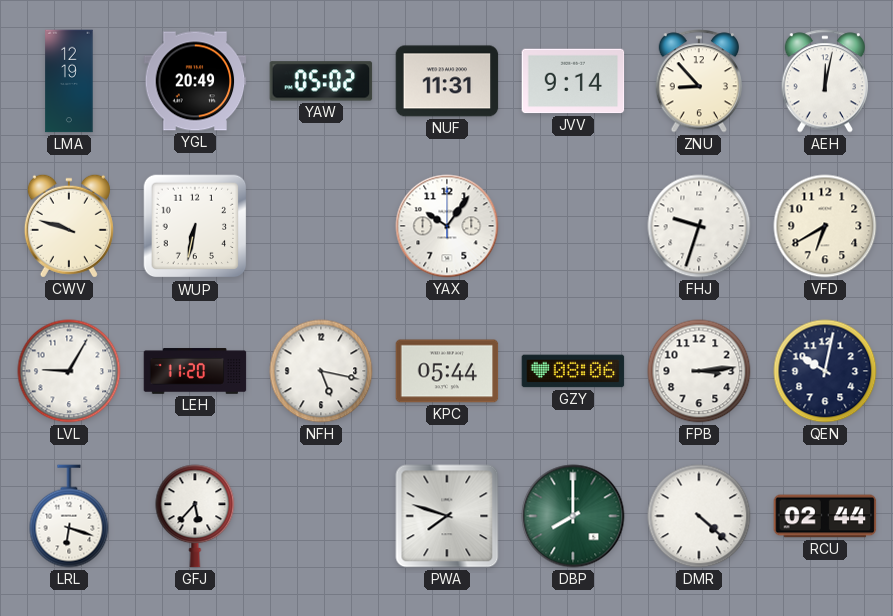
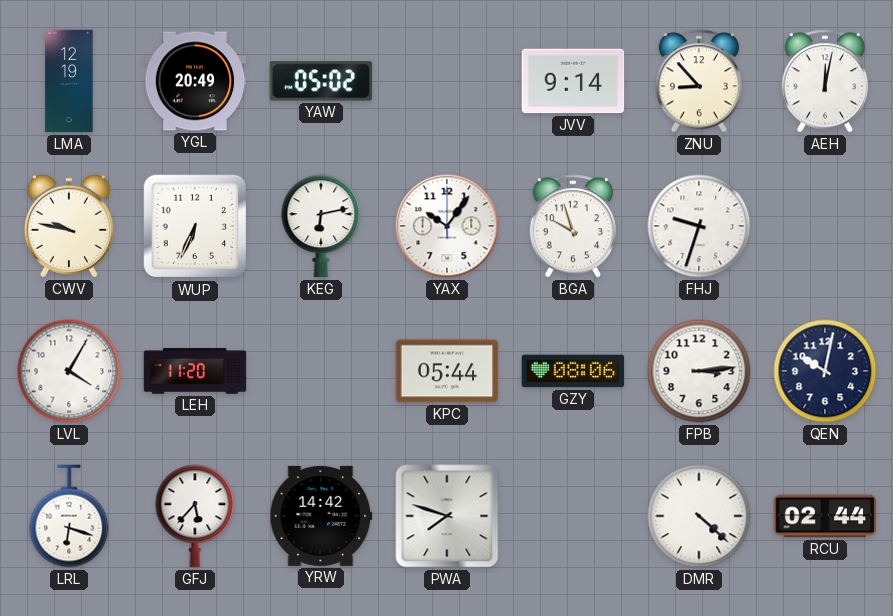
NUF: 11:31 -> none
CWV: 9:48 -> 9:47
WUP: 6:32 -> 6:34
KEG: none -> 6:13
BGA: none -> 9:57
VFD: 6:40 -> none
LVL: 9:05 -> 4:05
NFH: 5:17 -> none
YRW: none -> 14:42
DBP: 8:00 -> none
